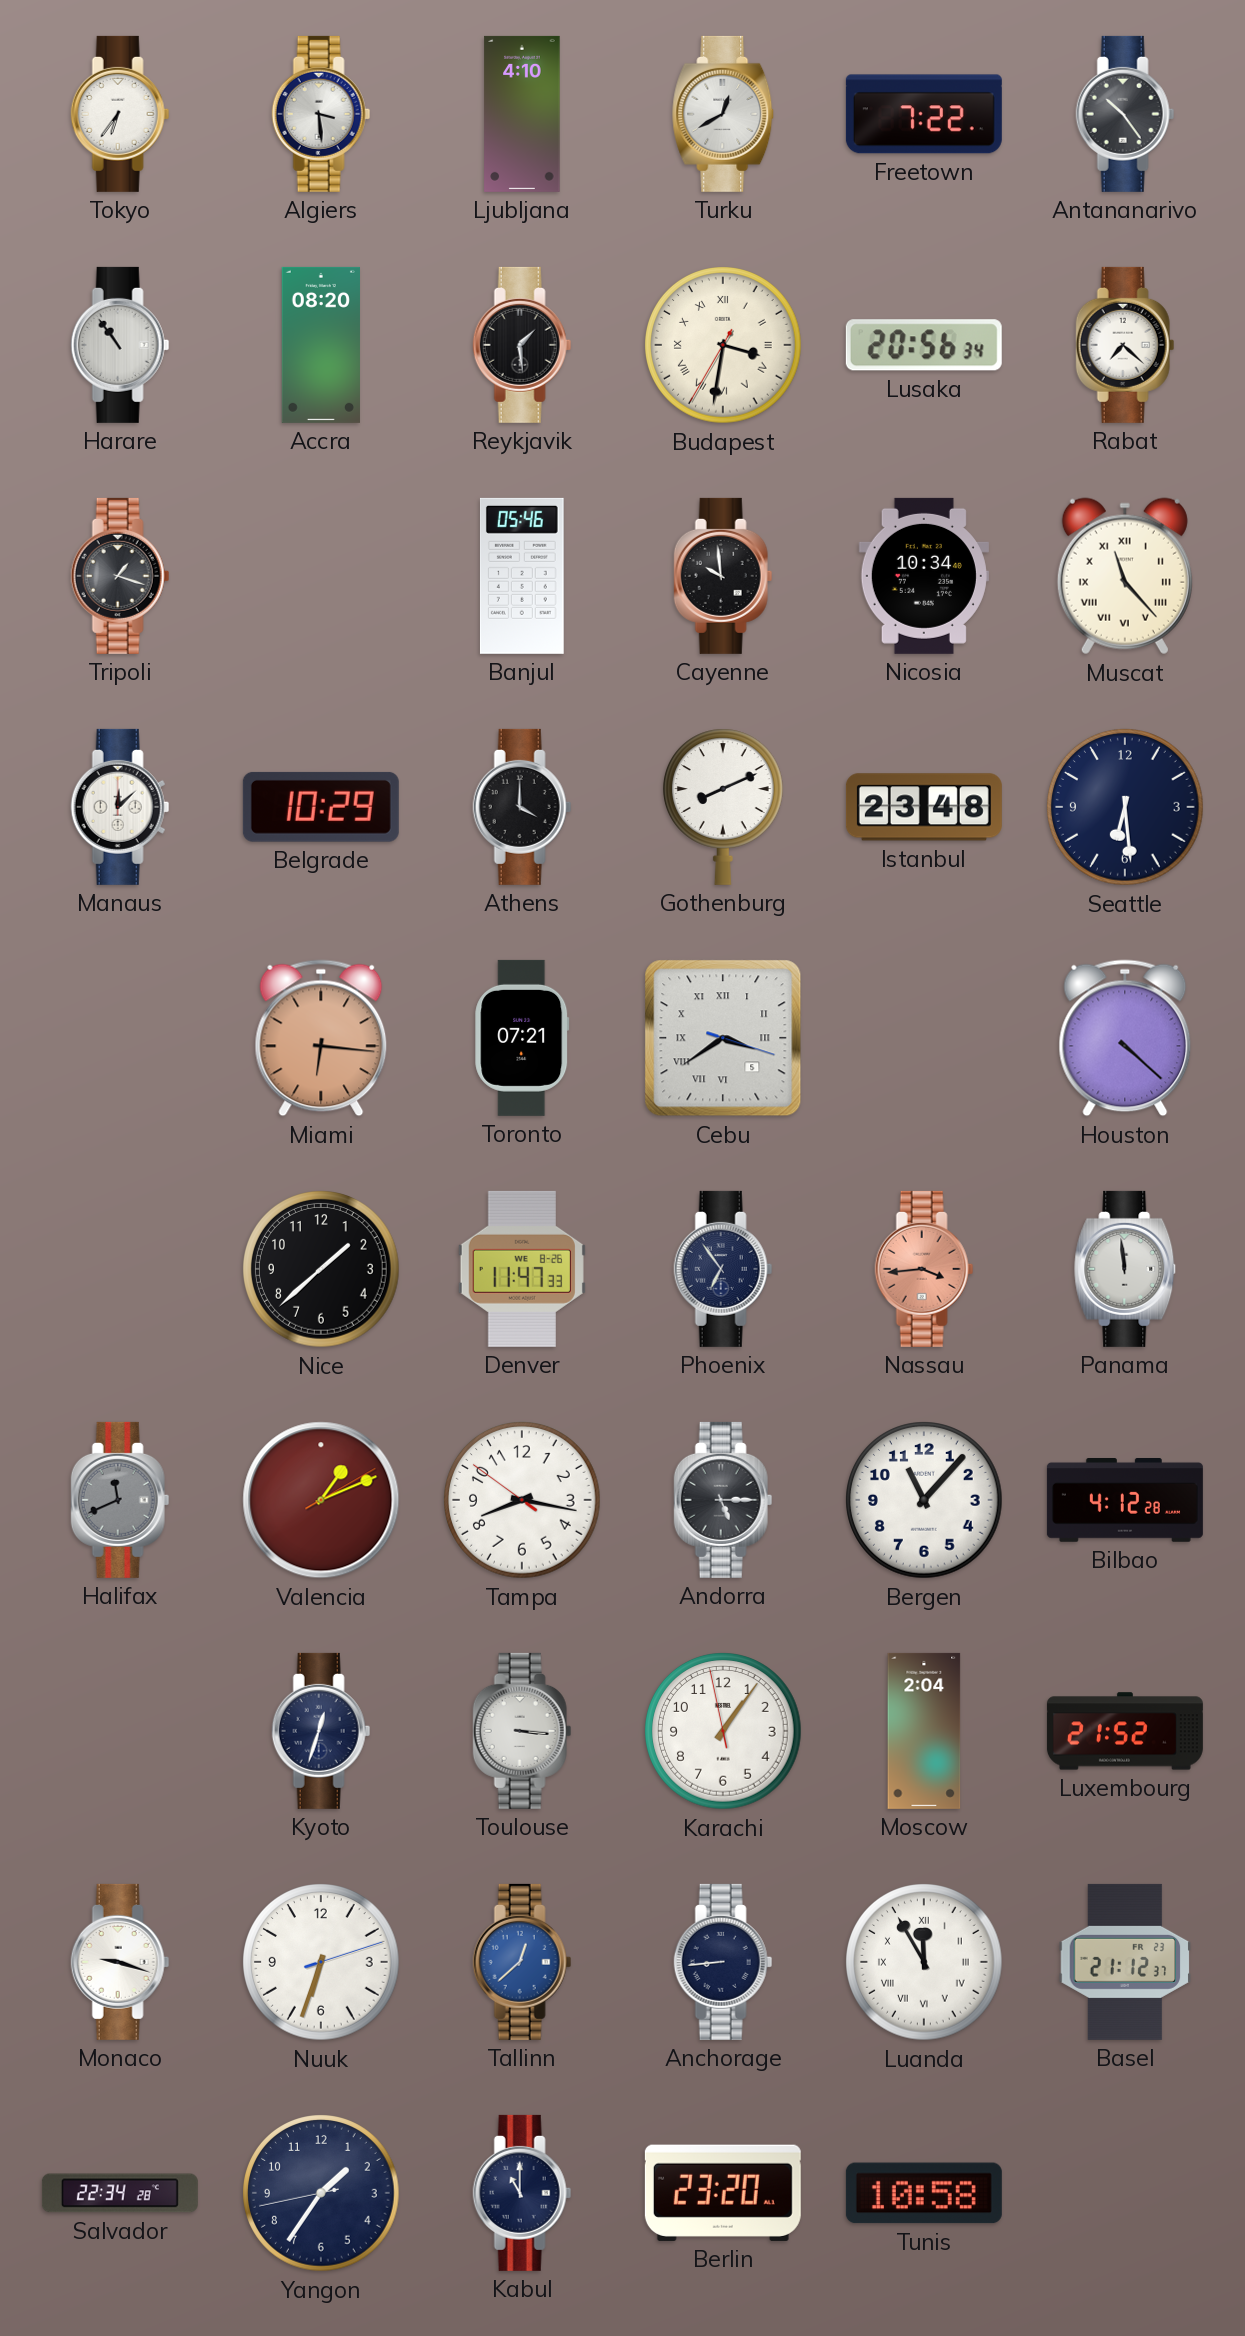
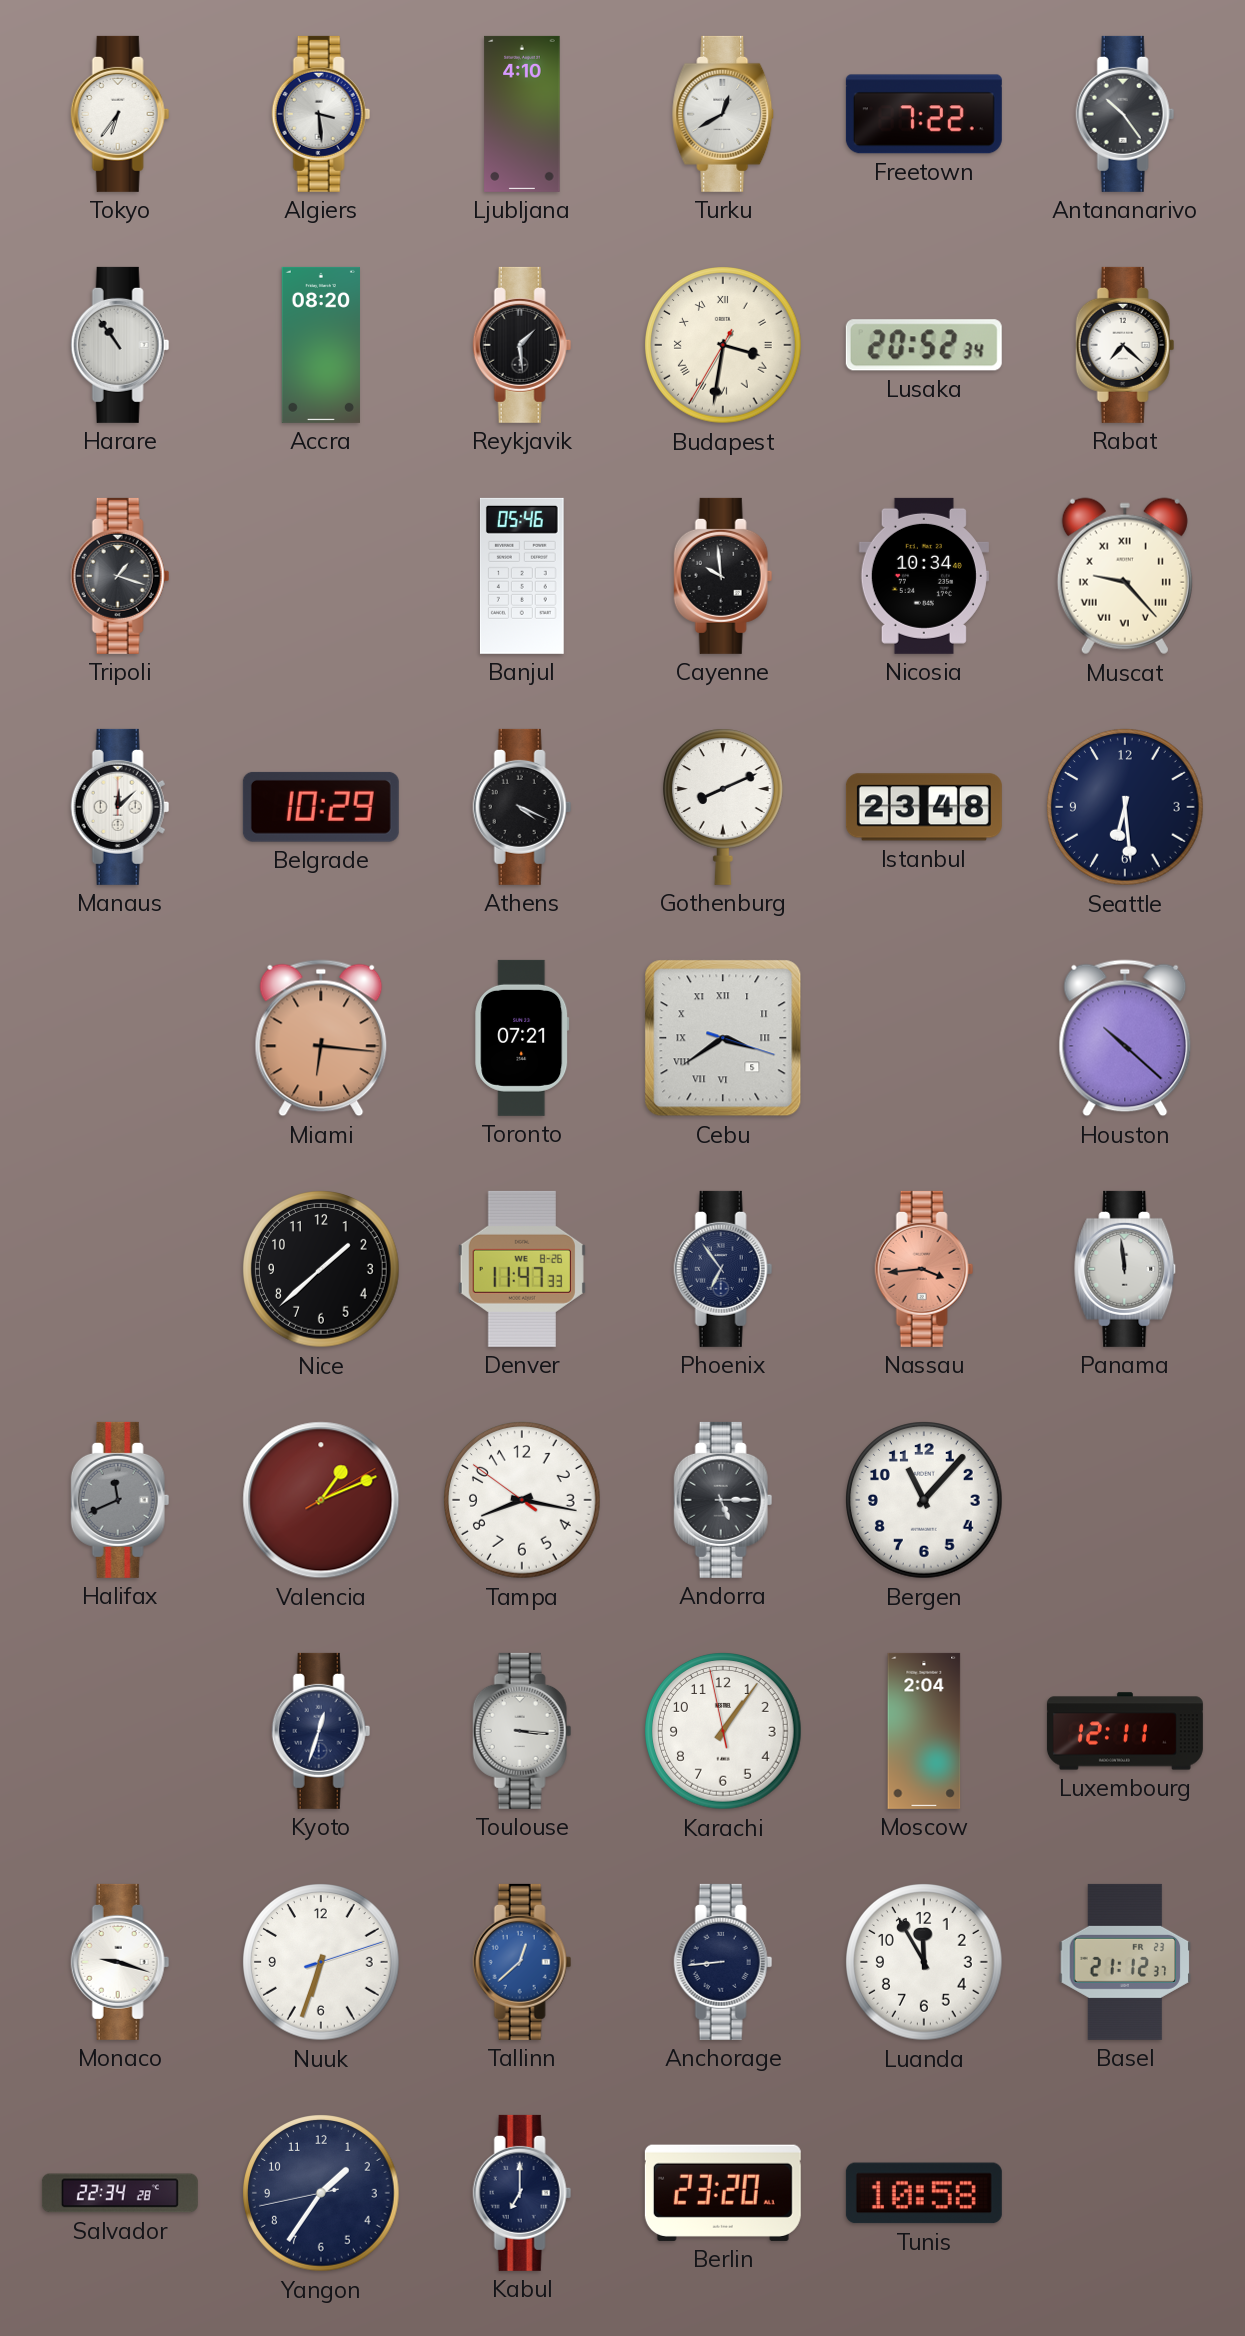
Lusaka: 20:56 -> 20:52
Muscat: 11:23 -> 9:23
Athens: 4:00 -> 4:19
Houston: 4:22 -> 10:22
Bilbao: 4:12 -> none
Luxembourg: 21:52 -> 12:11
Luanda numerals: Roman -> Arabic
Kabul: 11:00 -> 7:00
